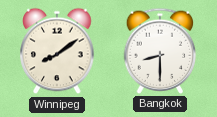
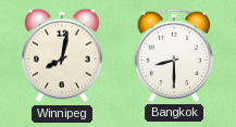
Winnipeg: 8:09 -> 8:02
